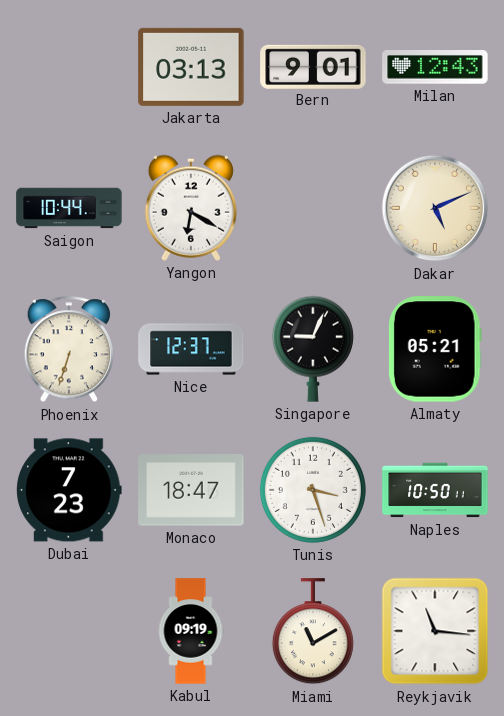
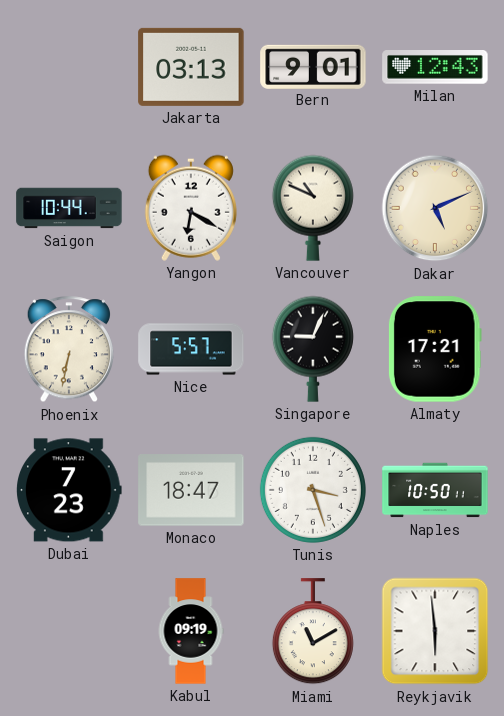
Vancouver: none -> 10:49
Phoenix: 6:33 -> 6:32
Nice: 12:37 -> 5:57
Almaty: 05:21 -> 17:21
Reykjavik: 11:16 -> 5:59
